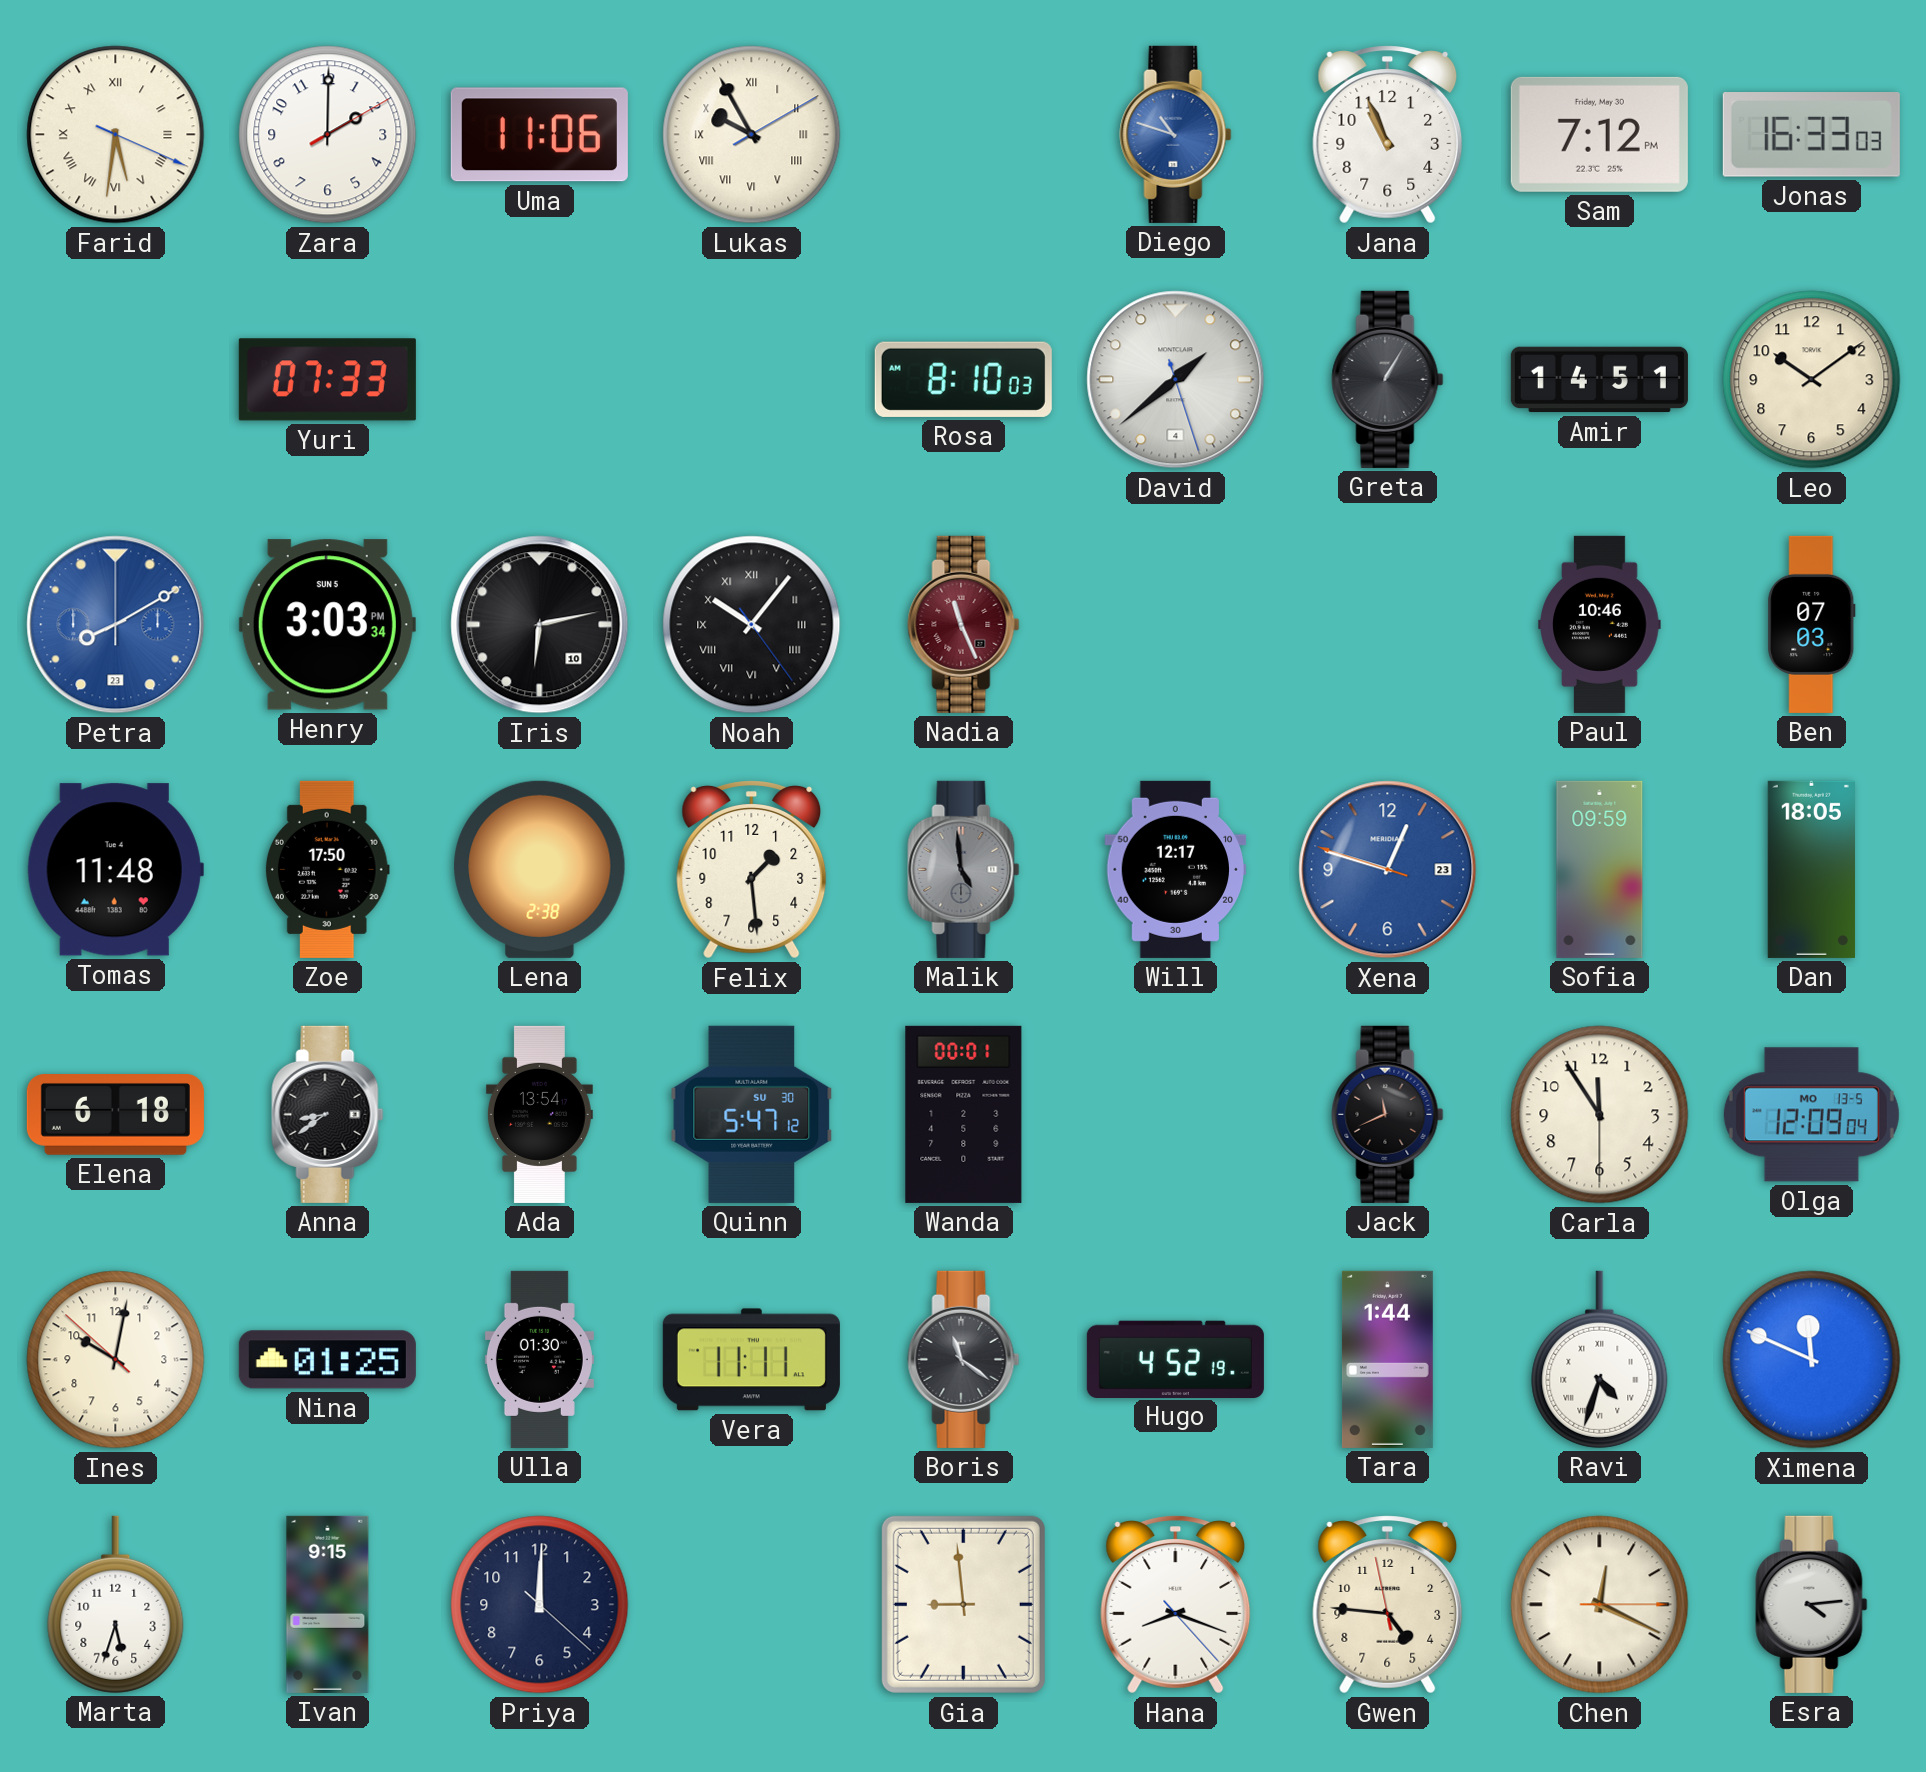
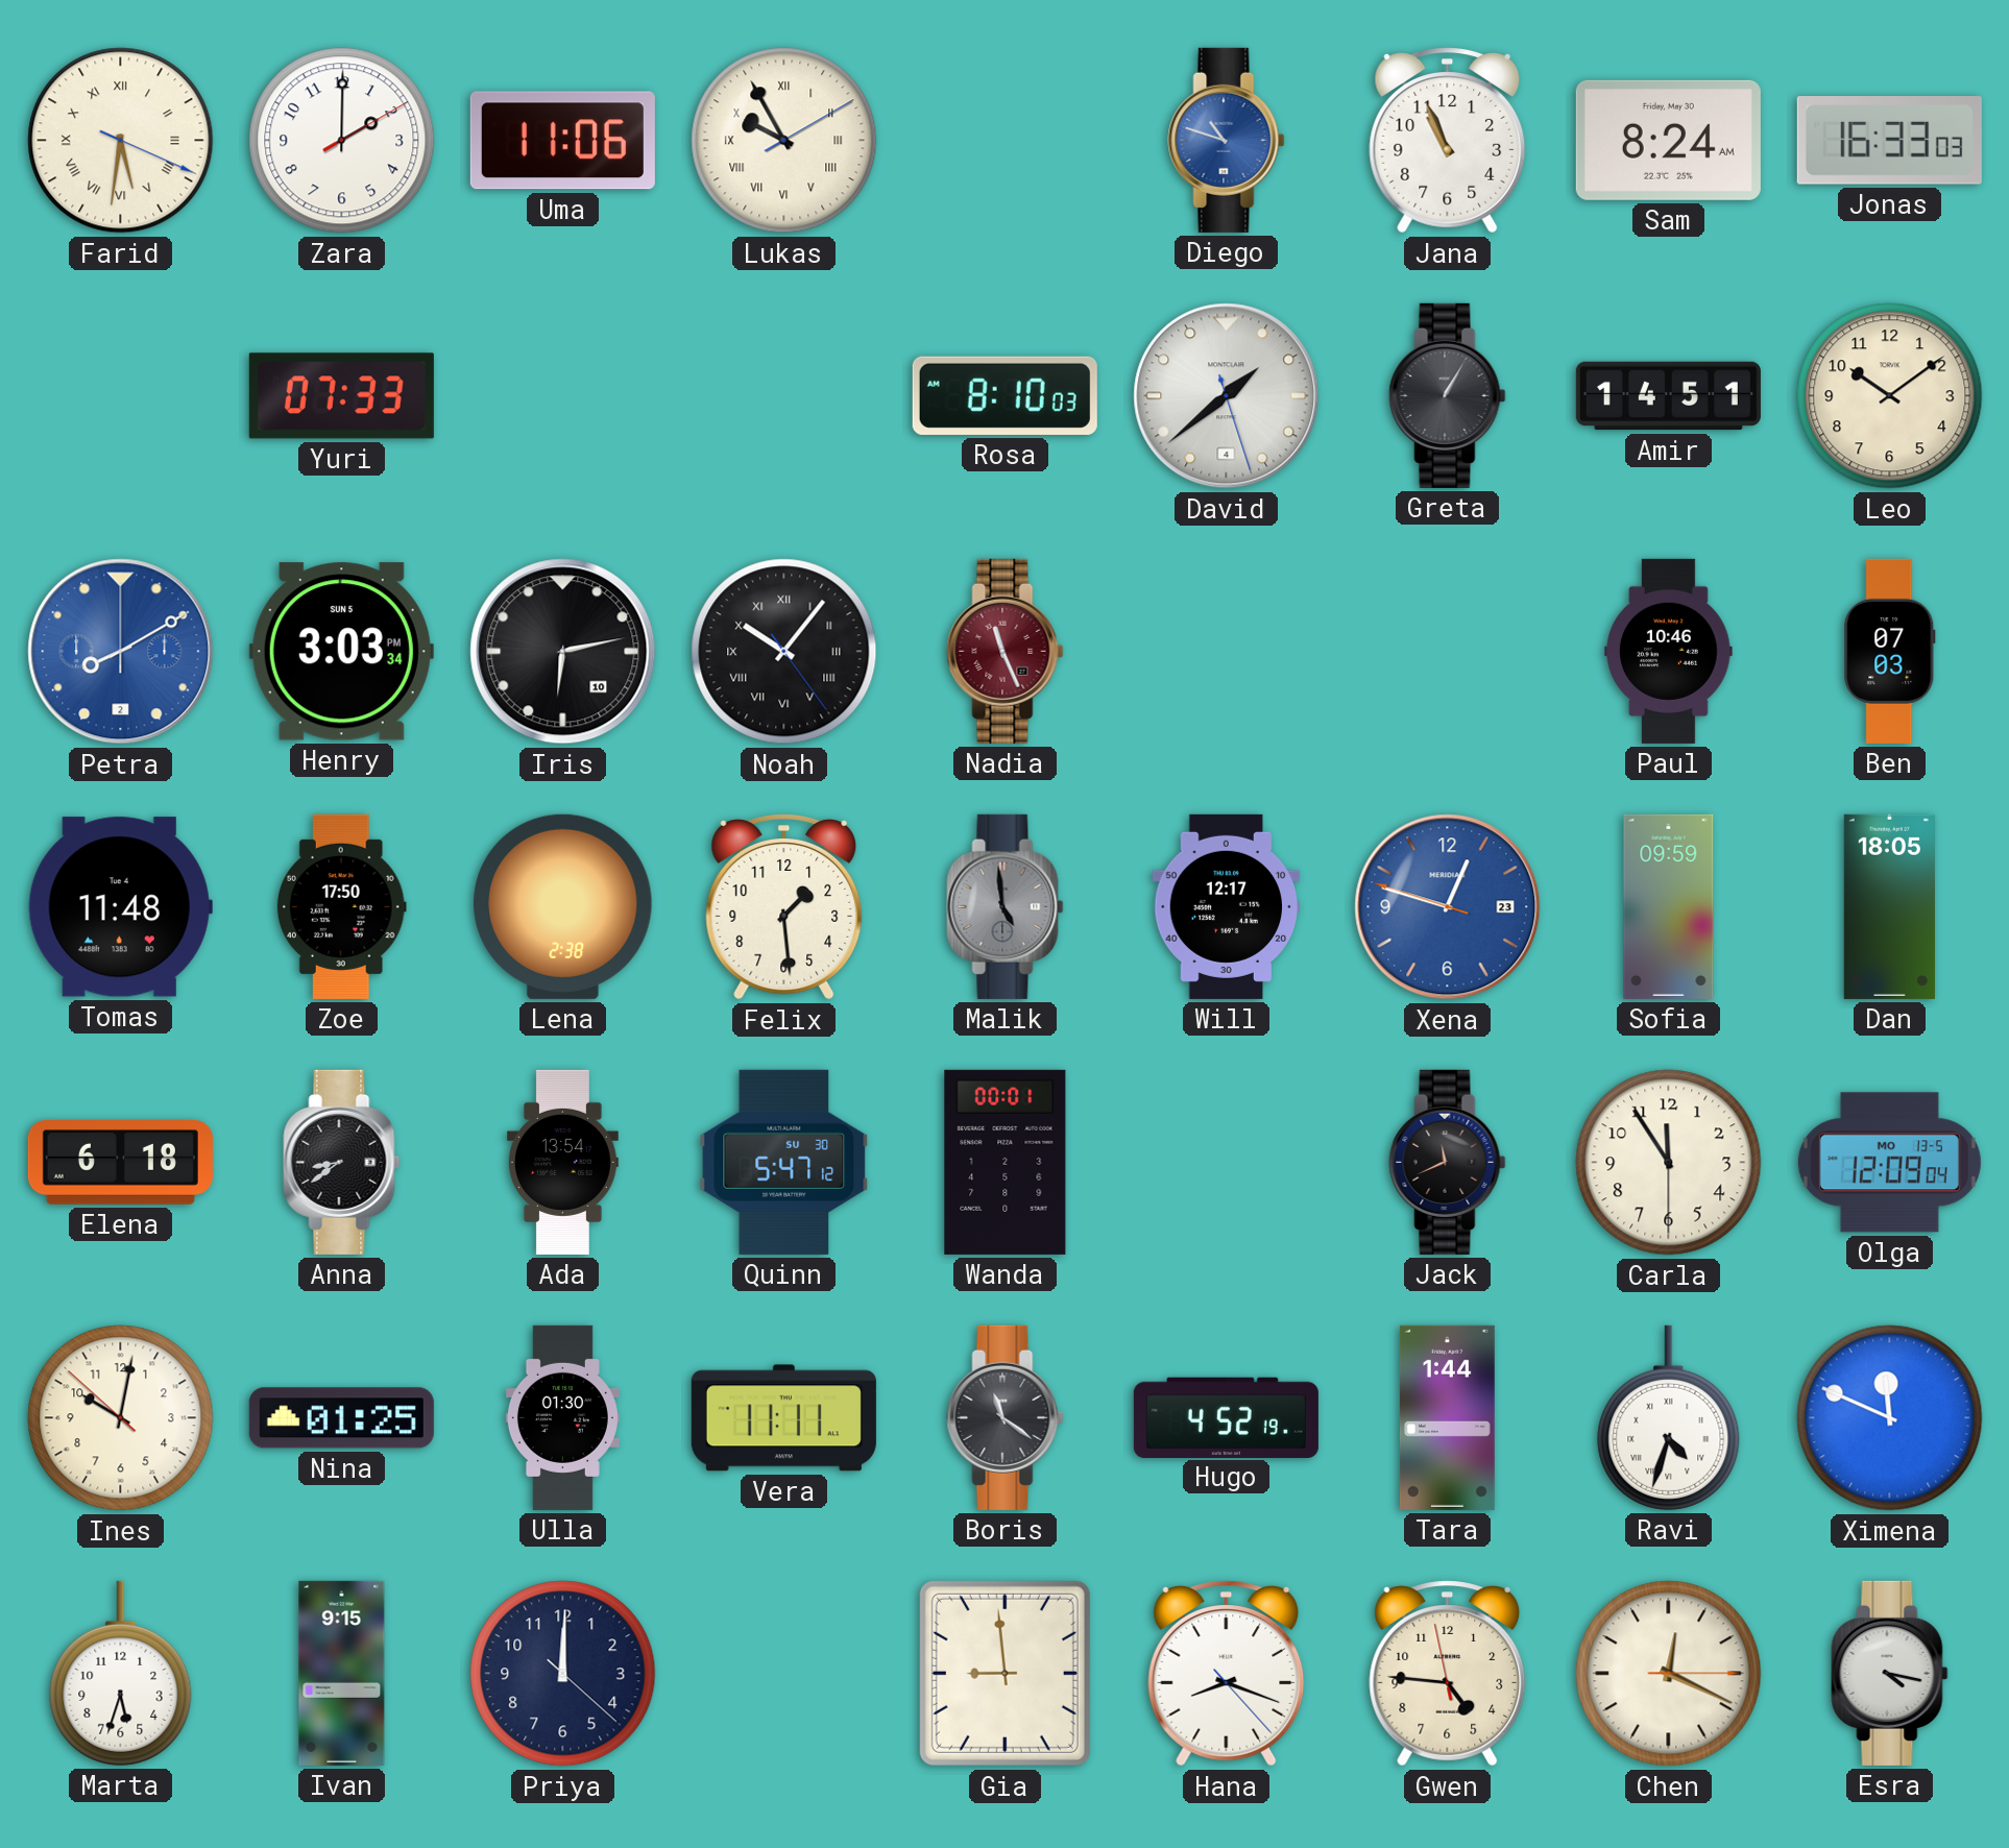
Sam: 7:12 -> 8:24
Petra date: 23 -> 2
Esra: 4:14 -> 4:17
